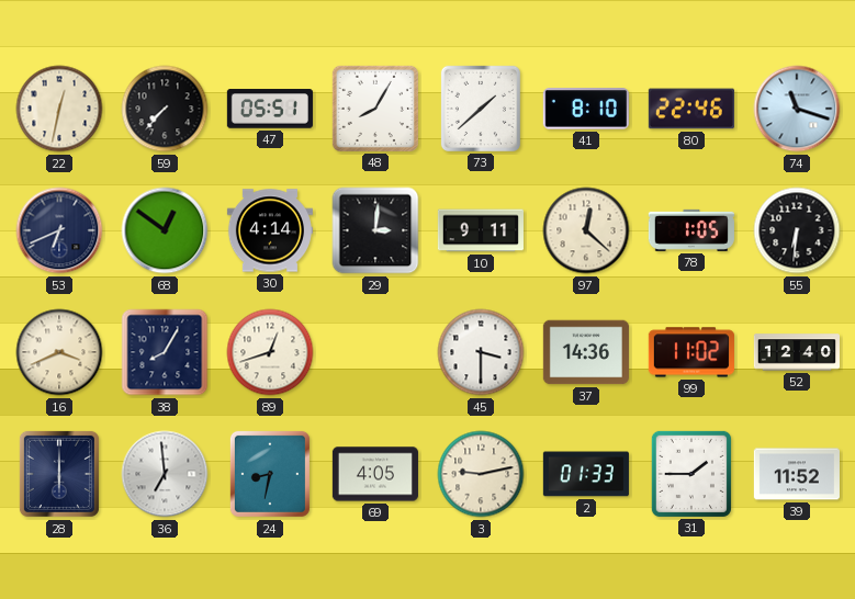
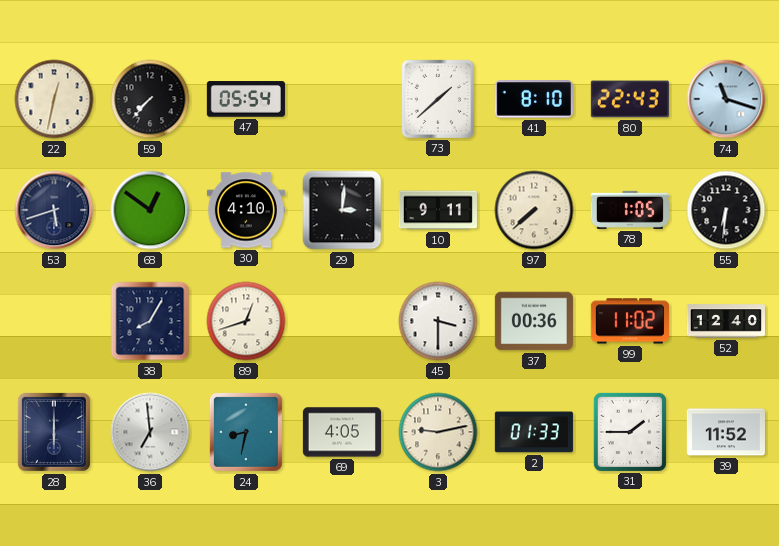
47: 05:51 -> 05:54
48: 8:05 -> none
80: 22:46 -> 22:43
53: 6:41 -> 5:42
30: 4:14 -> 4:10
97: 12:22 -> 7:38
16: 3:41 -> none
37: 14:36 -> 00:36
